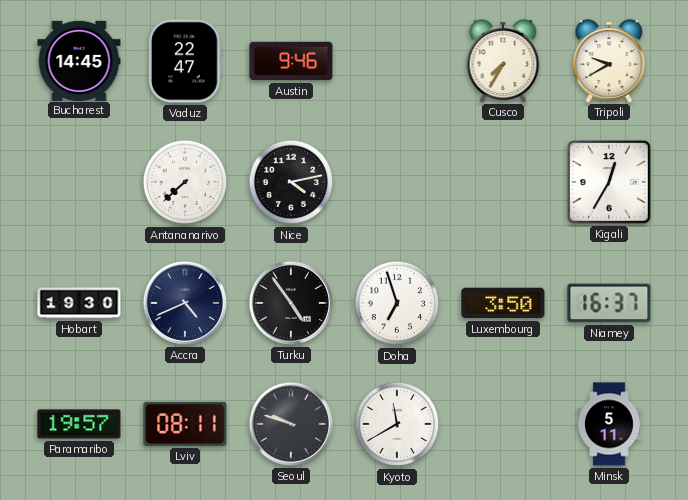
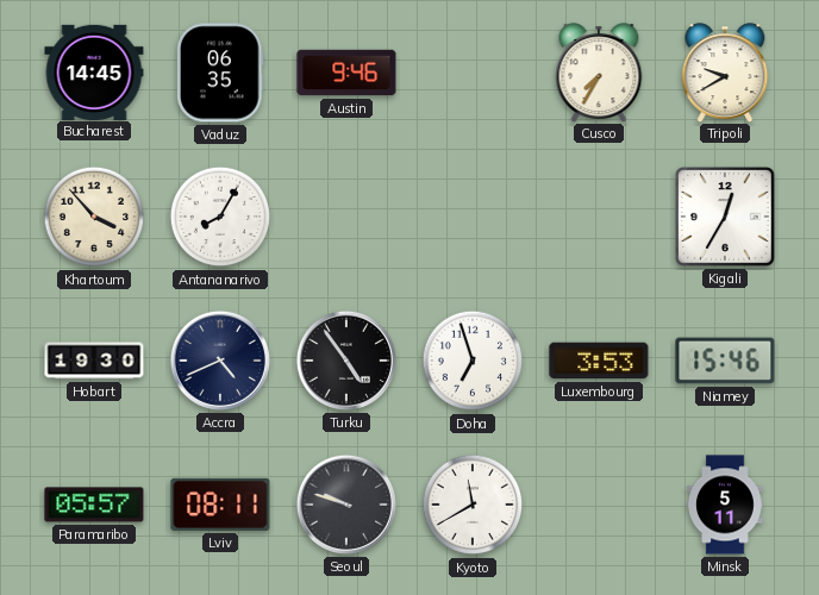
Vaduz: 22:47 -> 06:35
Khartoum: none -> 3:53
Antananarivo: 7:38 -> 8:05
Nice: 4:13 -> none
Luxembourg: 3:50 -> 3:53
Niamey: 16:37 -> 15:46
Paramaribo: 19:57 -> 05:57
